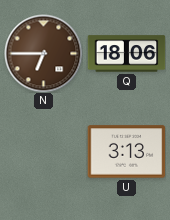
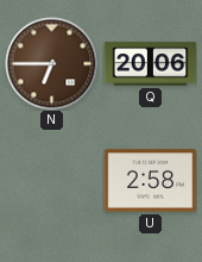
Q: 18:06 -> 20:06
U: 3:13 -> 2:58
